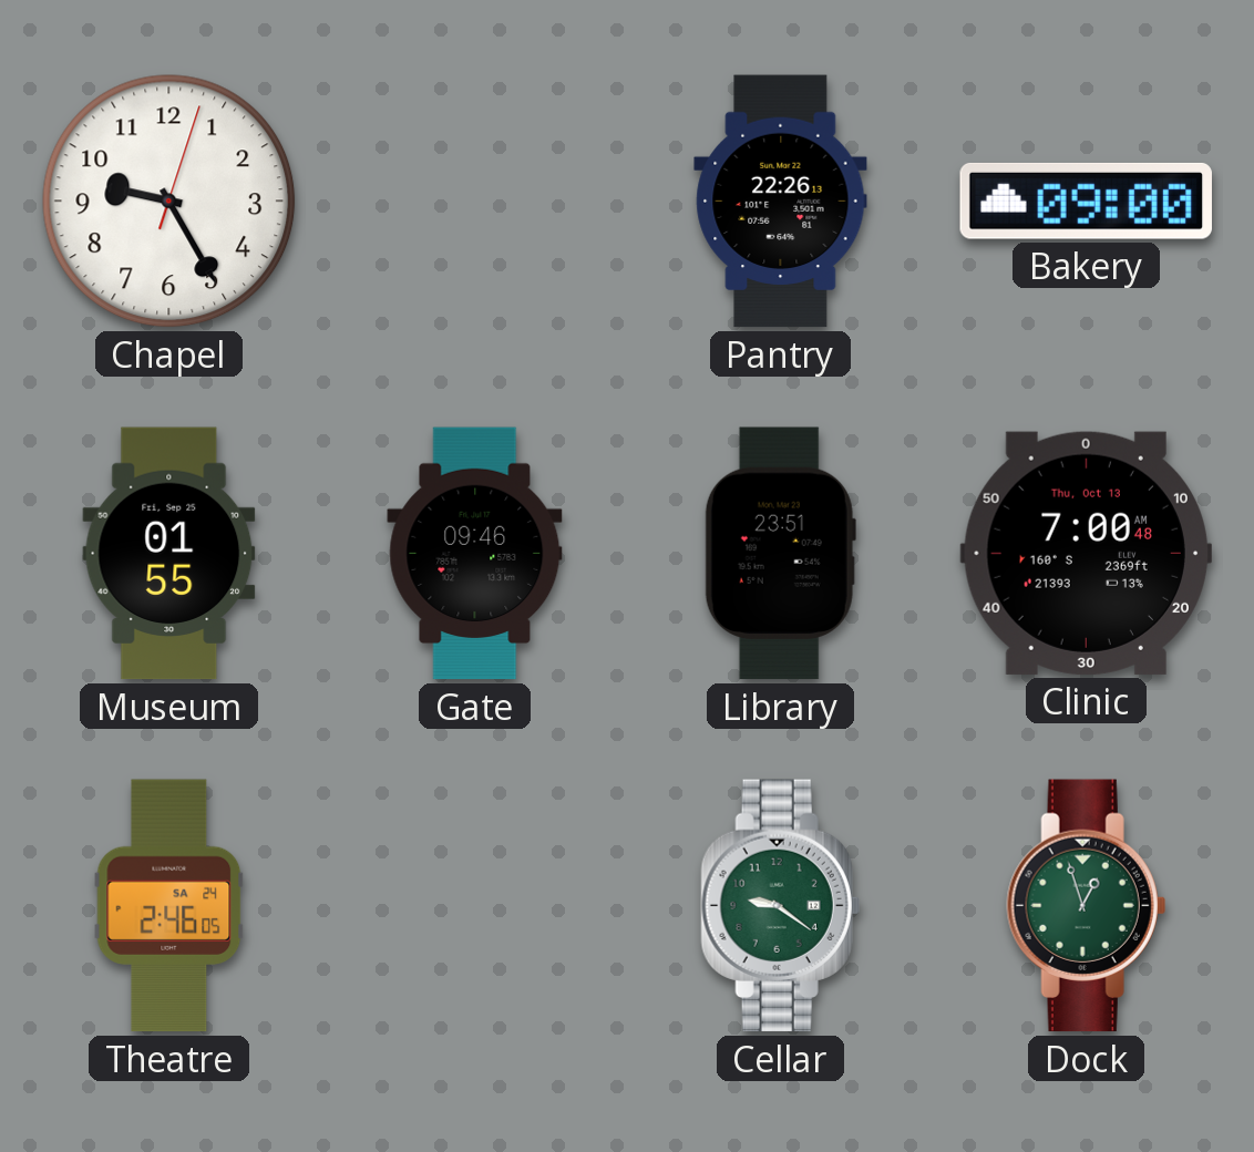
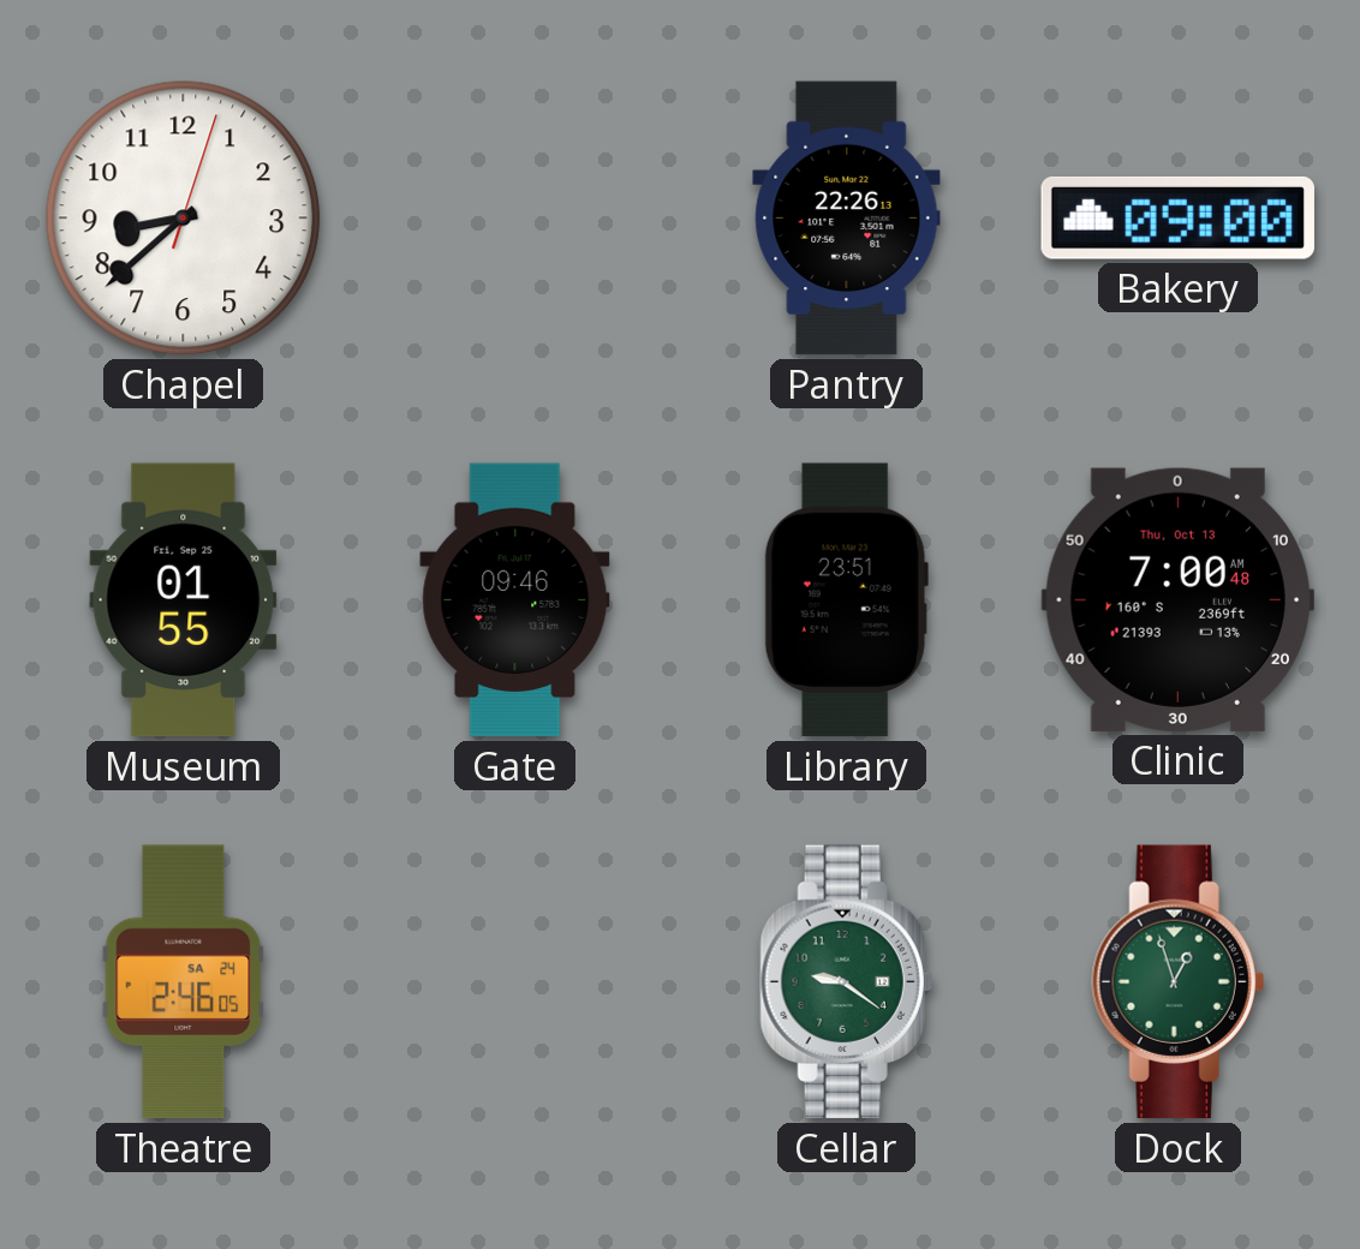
Chapel: 9:25 -> 8:38
